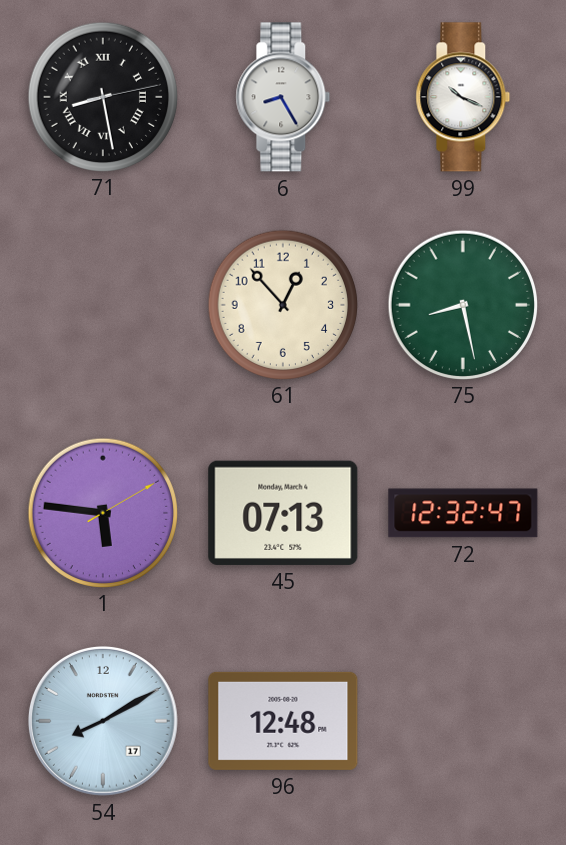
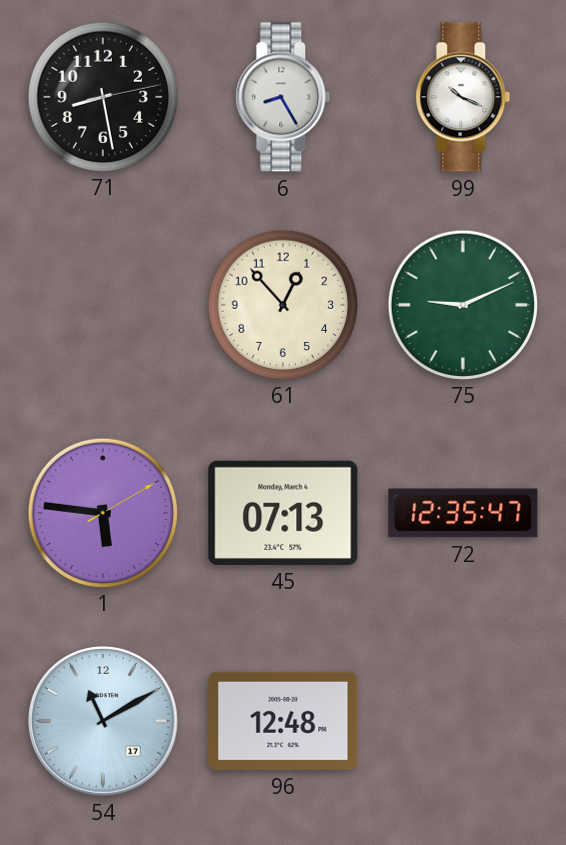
71 numerals: Roman -> Arabic
75: 8:28 -> 9:11
72: 12:32 -> 12:35
54: 8:10 -> 11:10
